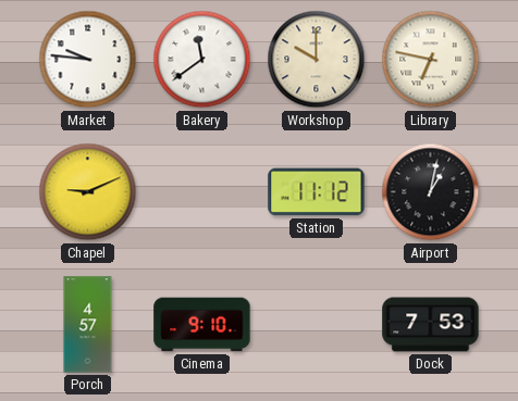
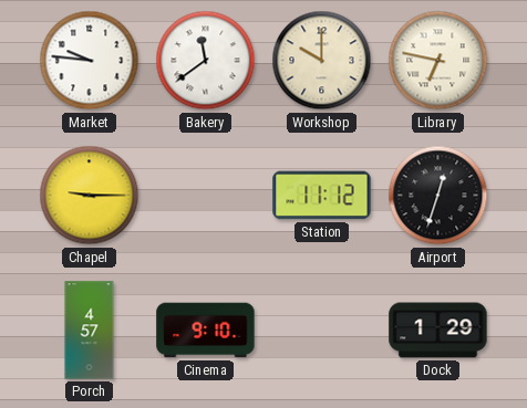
Chapel: 9:11 -> 9:15
Airport: 1:02 -> 12:33
Dock: 7:53 -> 1:29
